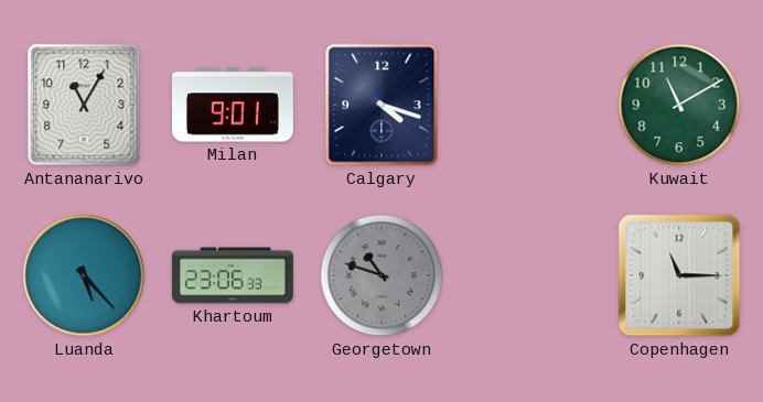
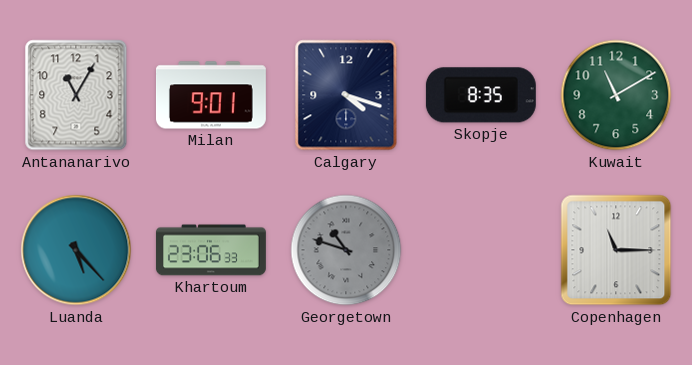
Skopje: none -> 8:35
